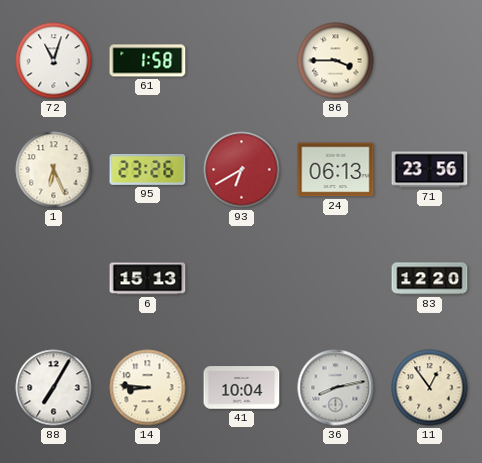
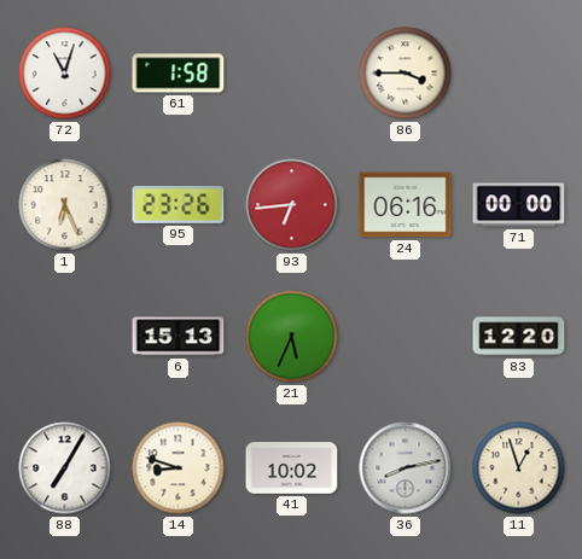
93: 6:40 -> 6:44
24: 06:13 -> 06:16
71: 23:56 -> 00:00
21: none -> 5:34
14: 8:46 -> 8:48
41: 10:04 -> 10:02
11: 12:54 -> 12:57
